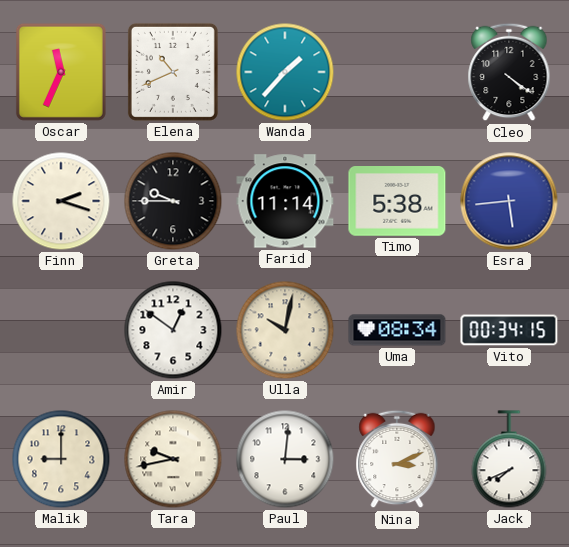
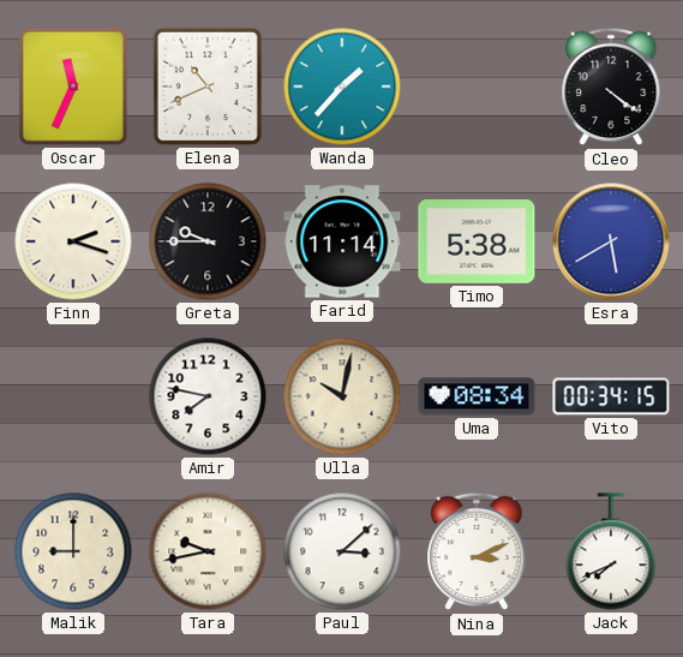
Esra: 5:44 -> 5:40
Amir: 12:51 -> 7:47
Paul: 3:01 -> 3:08
